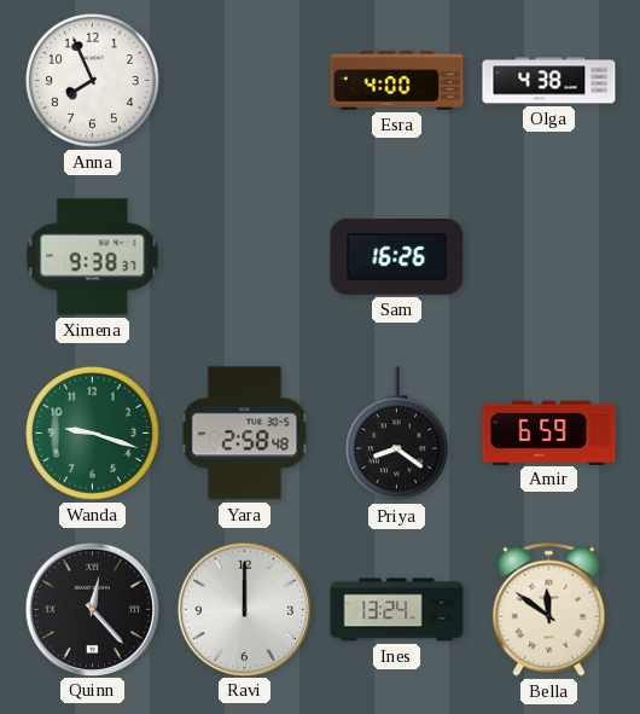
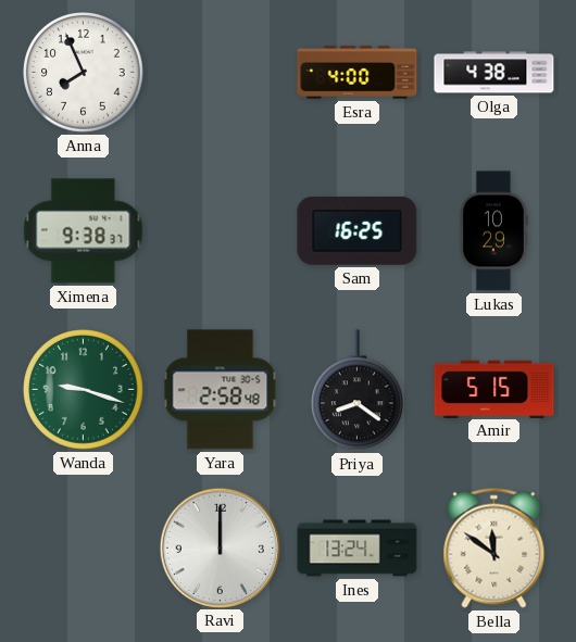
Sam: 16:26 -> 16:25
Lukas: none -> 10:29
Amir: 6:59 -> 5:15
Quinn: 12:23 -> none
